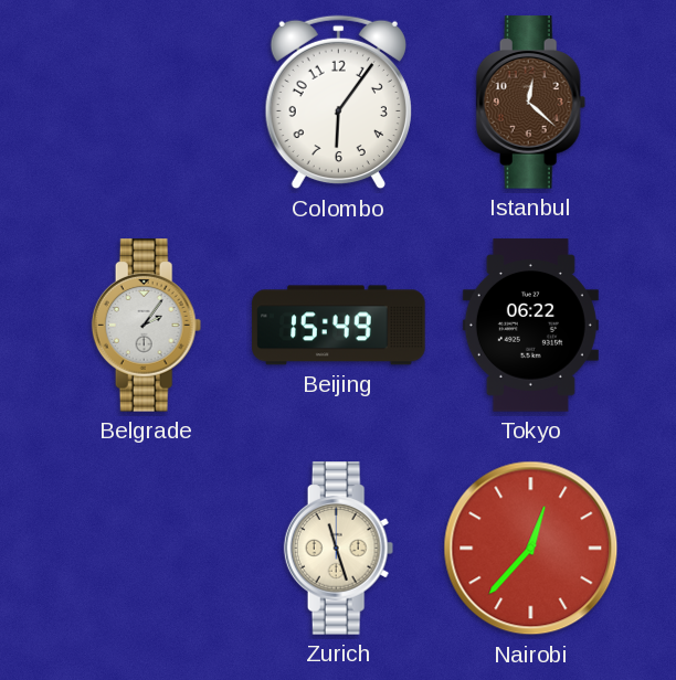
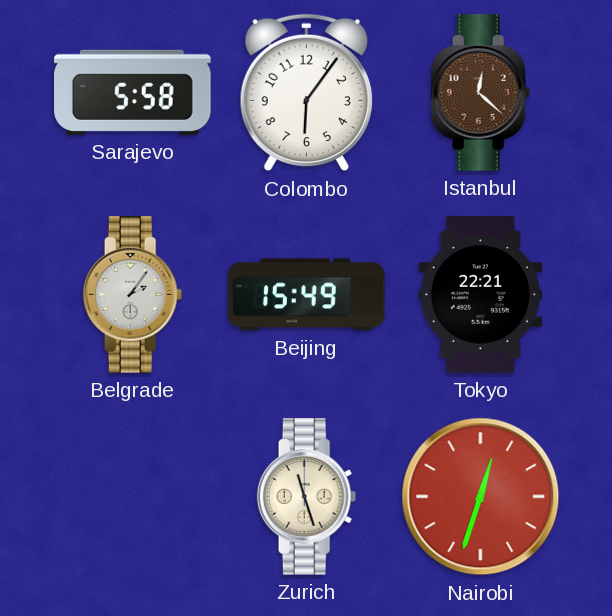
Sarajevo: none -> 5:58
Tokyo: 06:22 -> 22:21
Nairobi: 12:37 -> 12:33
